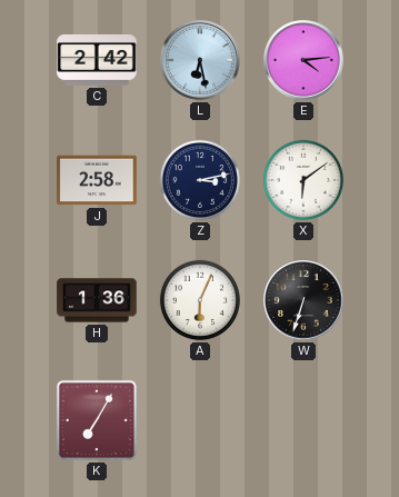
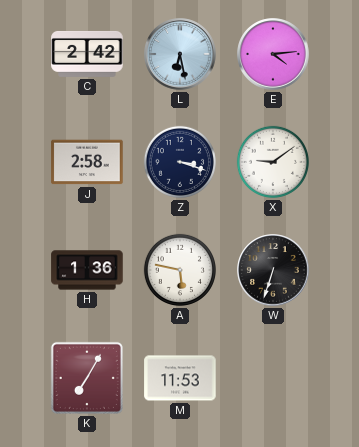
Z: 3:13 -> 3:18
X: 6:09 -> 9:09
A: 6:04 -> 5:47
M: none -> 11:53
